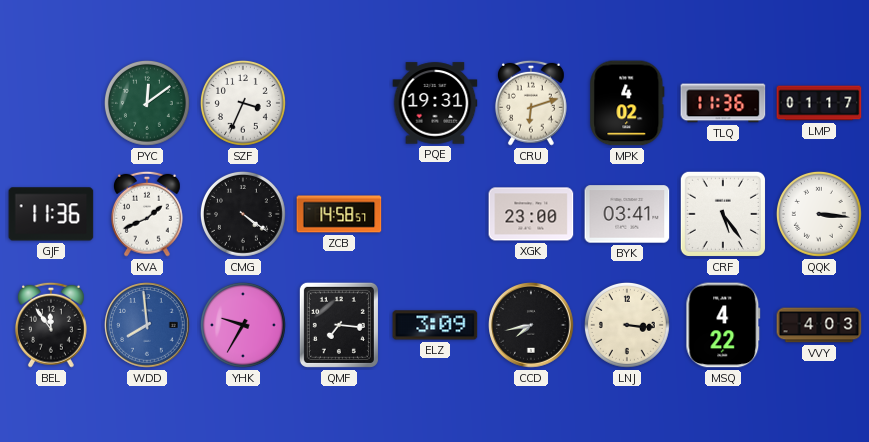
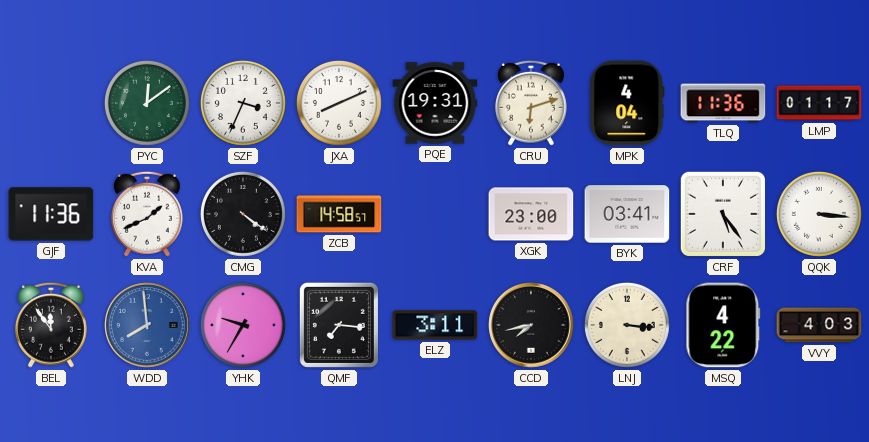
JXA: none -> 8:11
MPK: 4:02 -> 4:04
ELZ: 3:09 -> 3:11
